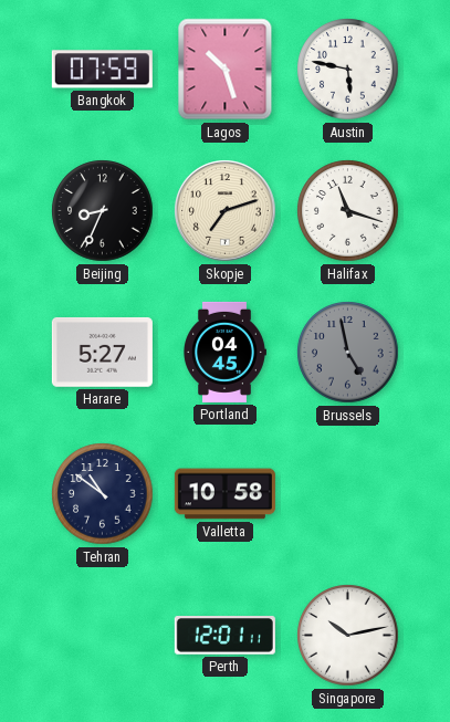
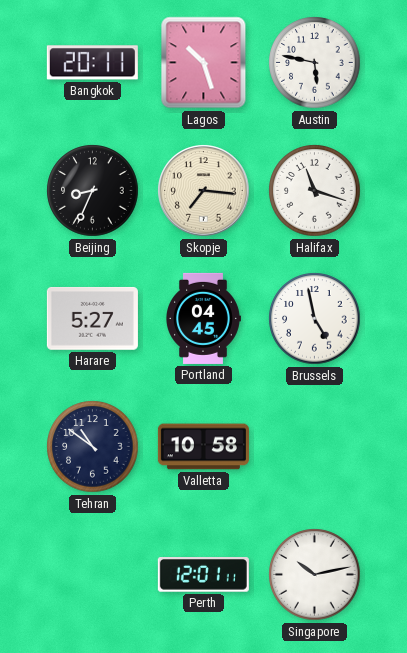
Bangkok: 07:59 -> 20:11
Skopje: 7:12 -> 7:16
Brussels dial: grey -> white
